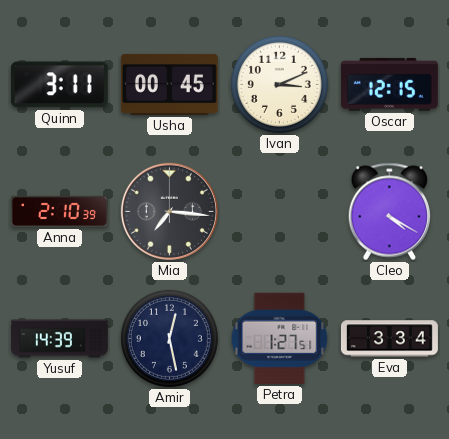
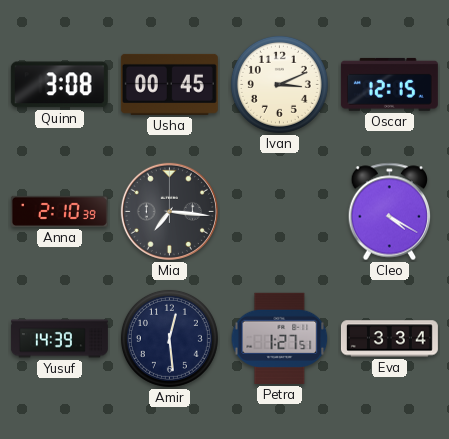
Quinn: 3:11 -> 3:08
Amir: 12:28 -> 12:29
